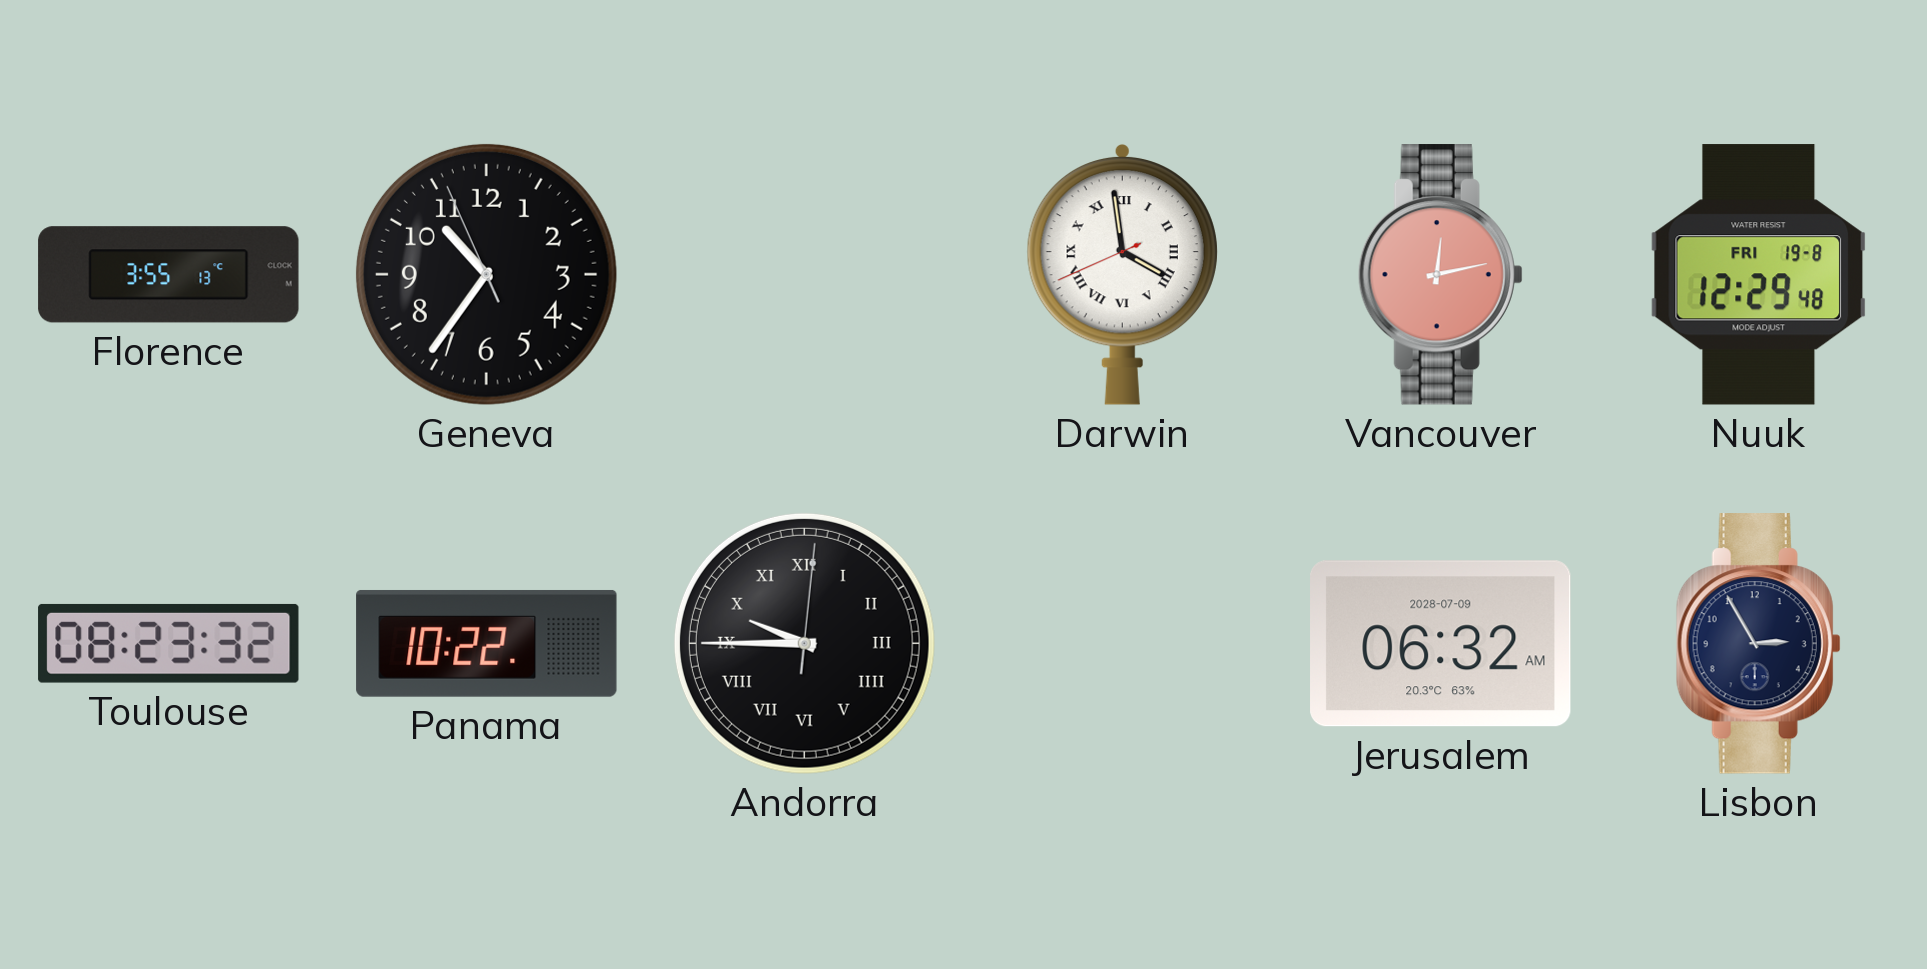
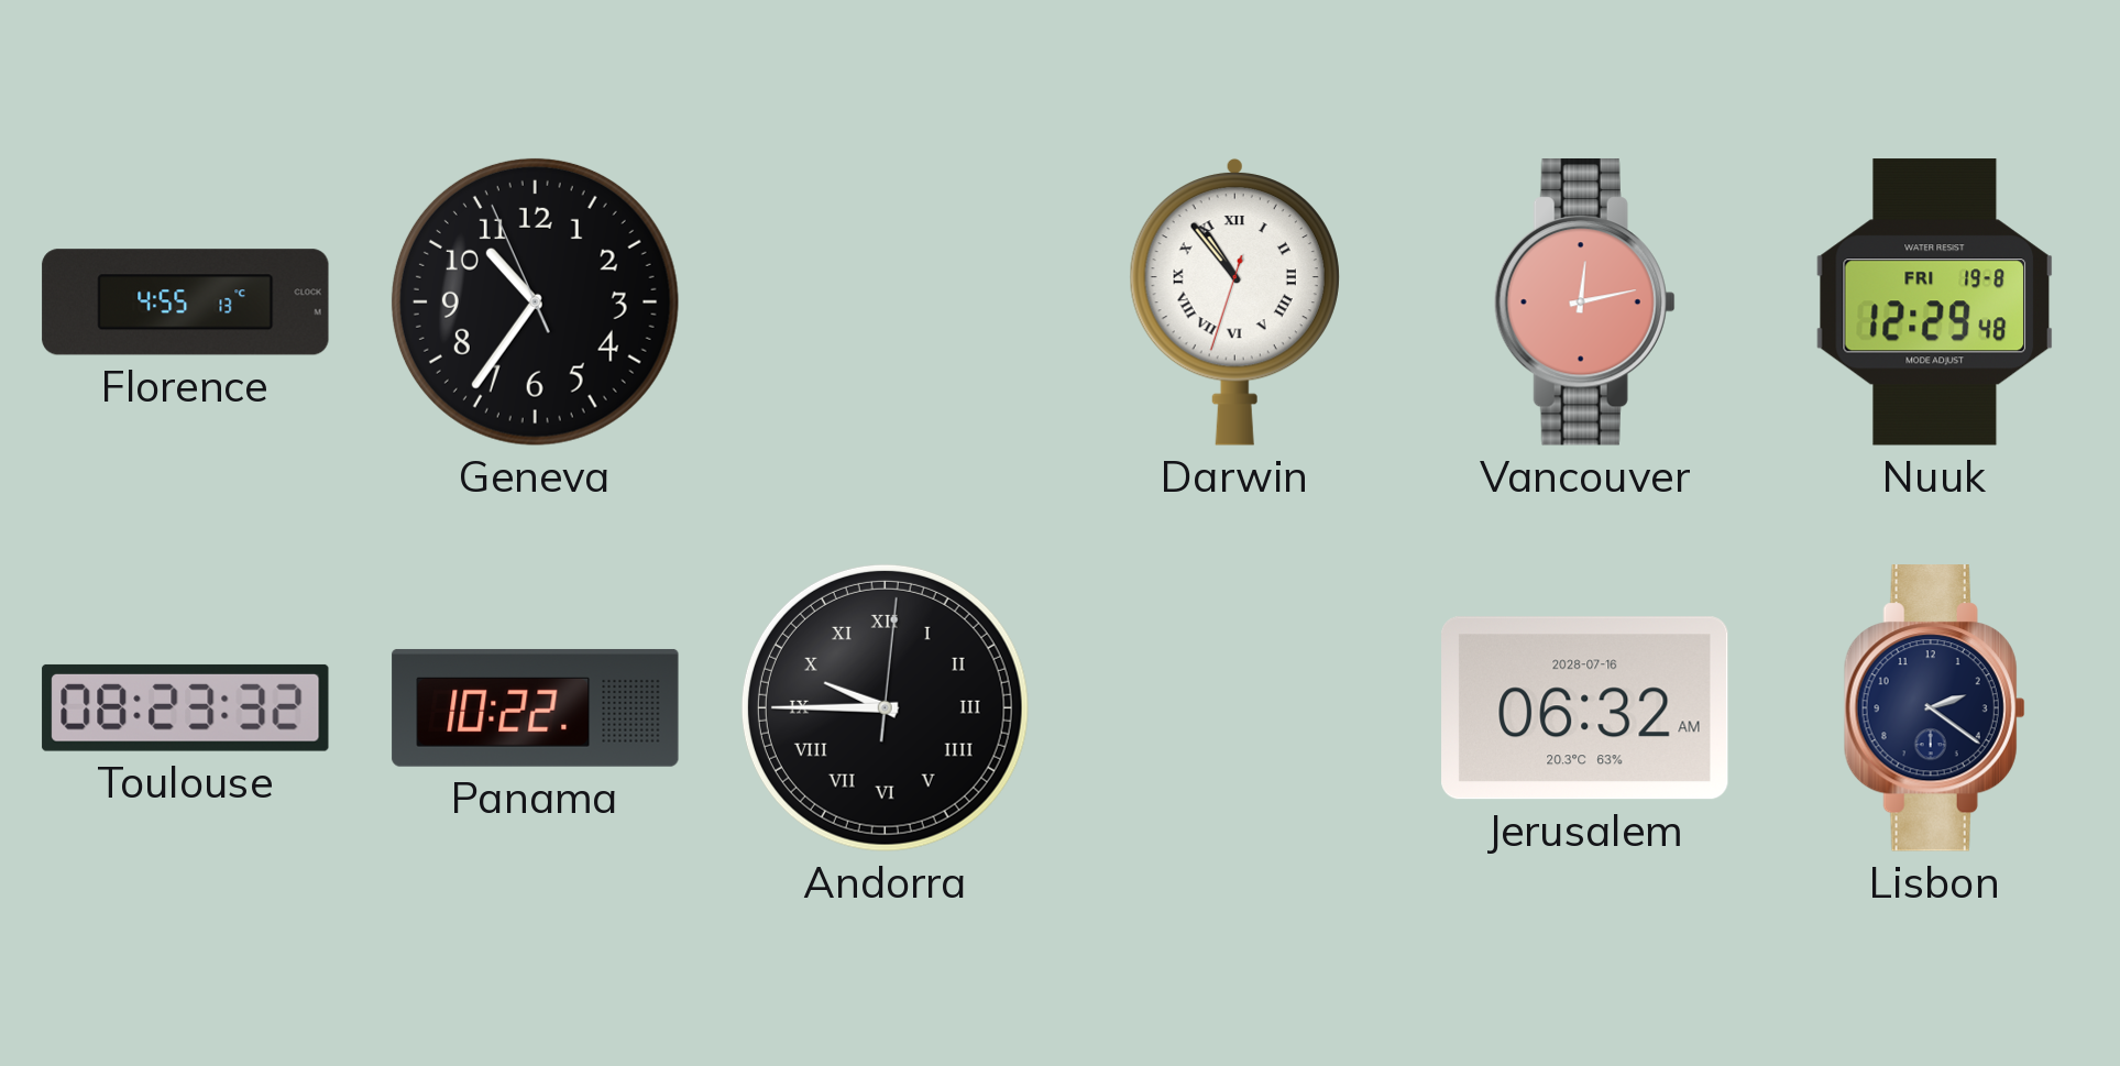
Florence: 3:55 -> 4:55
Darwin: 3:58 -> 10:53
Jerusalem date: 2028-07-09 -> 2028-07-16
Lisbon: 2:55 -> 2:21
